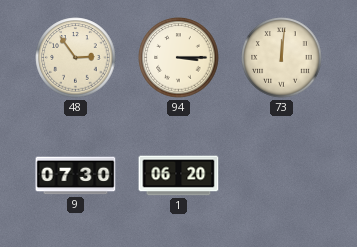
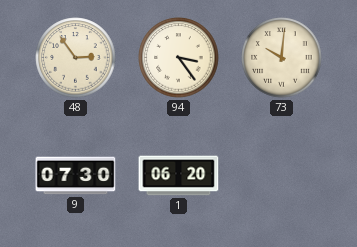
94: 3:15 -> 3:24
73: 12:01 -> 10:01
